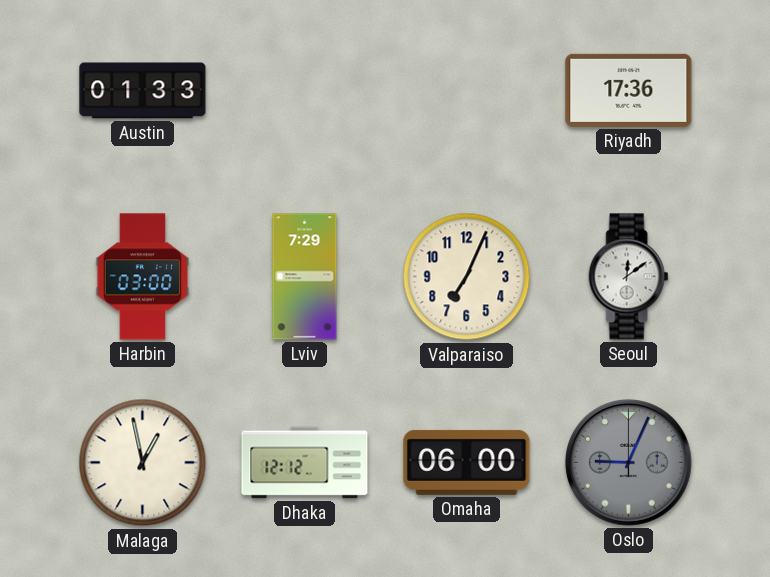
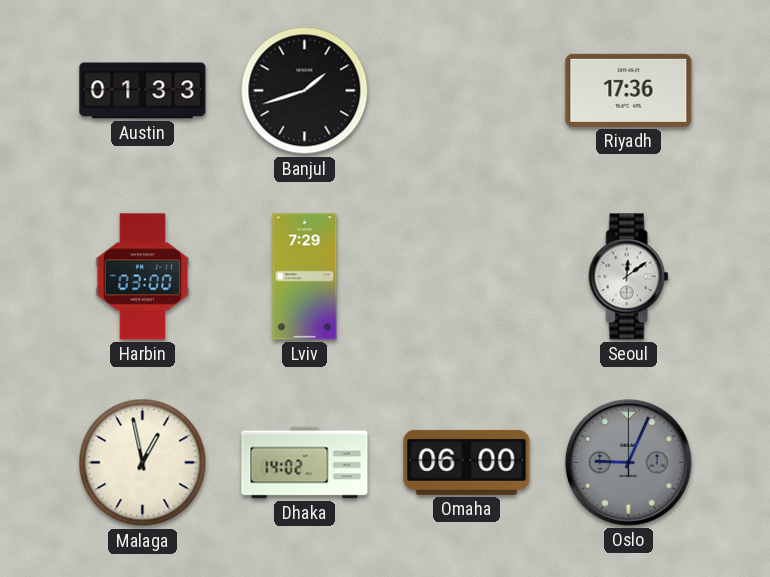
Banjul: none -> 1:42
Valparaiso: 7:04 -> none
Dhaka: 12:12 -> 14:02
